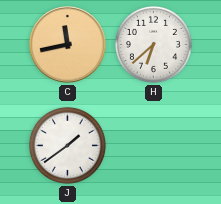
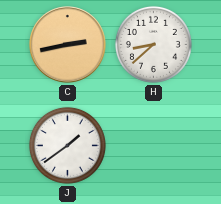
C: 11:43 -> 2:43
H: 6:38 -> 8:38
